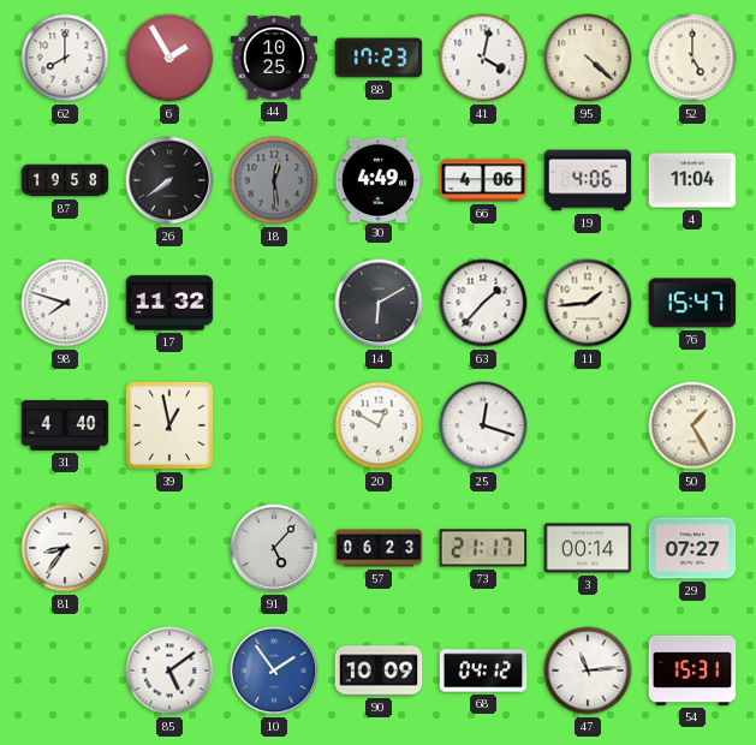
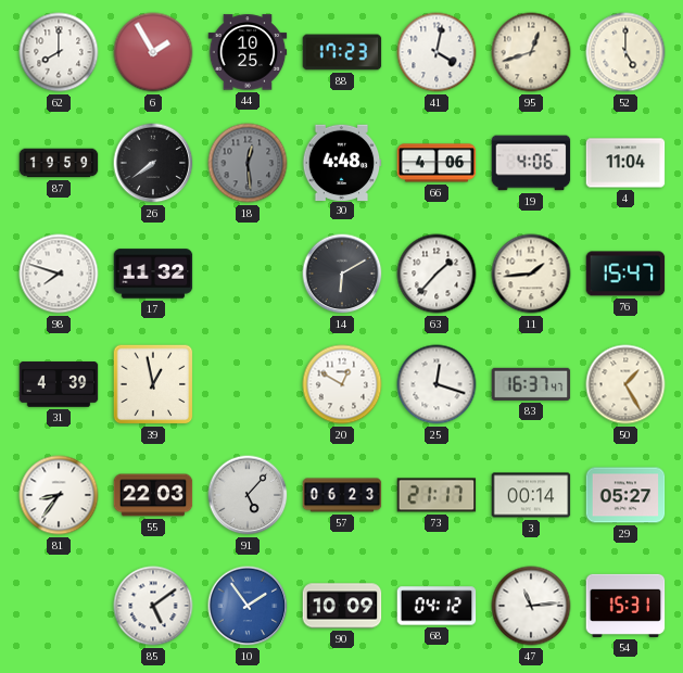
95: 4:22 -> 12:42
87: 19:58 -> 19:59
30: 4:49 -> 4:48
31: 4:40 -> 4:39
83: none -> 16:37
55: none -> 22:03
29: 07:27 -> 05:27
